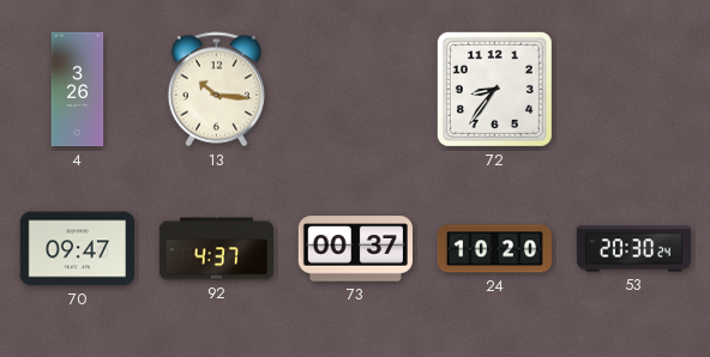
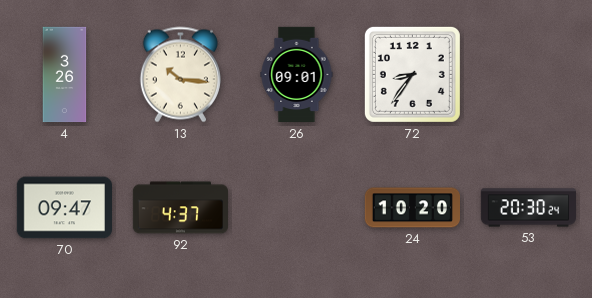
26: none -> 09:01
73: 00:37 -> none
